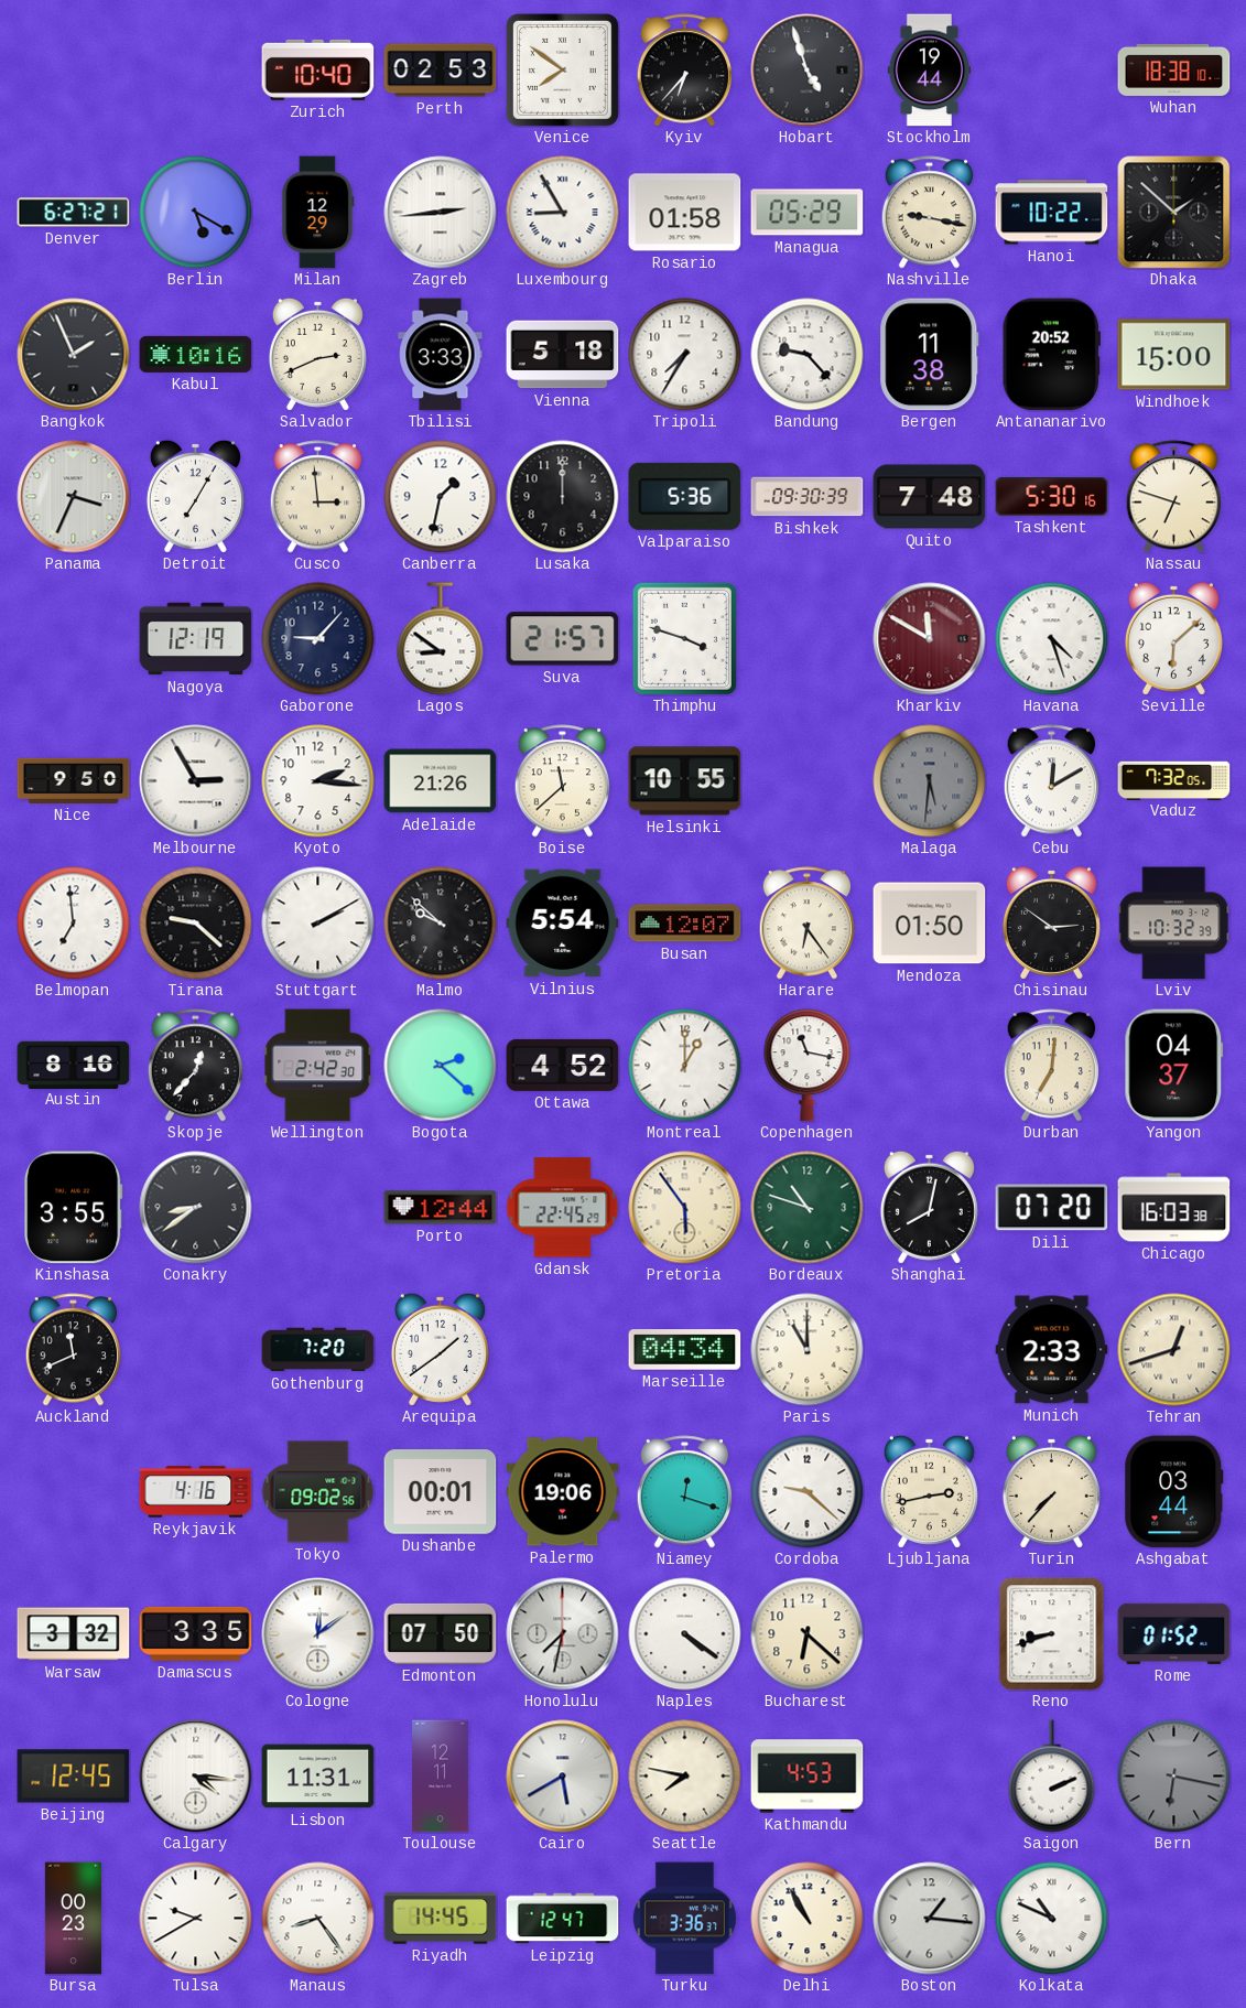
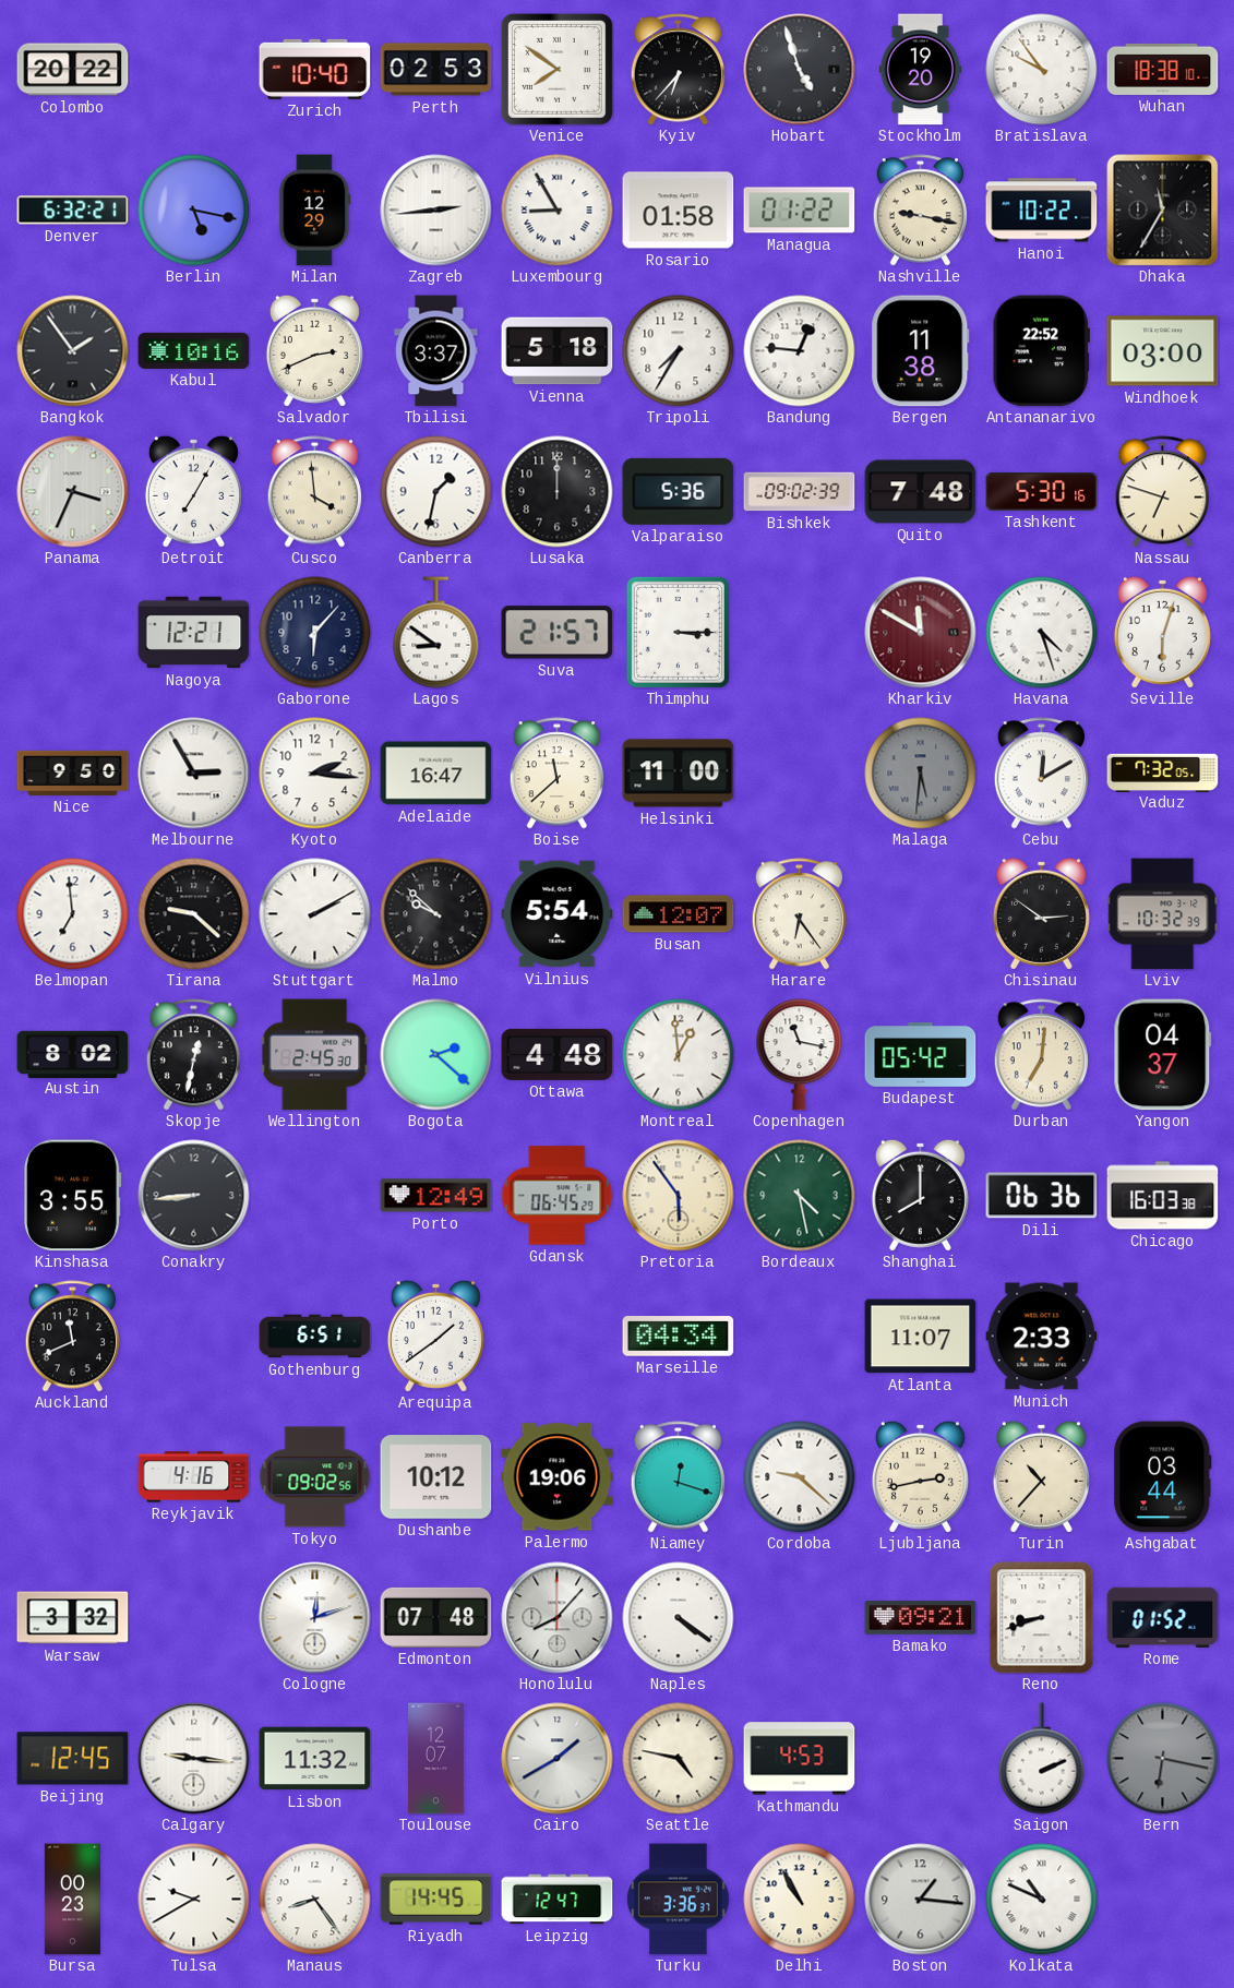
Colombo: none -> 20:22
Stockholm: 19:44 -> 19:20
Bratislava: none -> 9:54
Denver: 6:27 -> 6:32
Berlin: 5:20 -> 5:17
Managua: 05:29 -> 01:22
Dhaka: 1:52 -> 11:35
Bangkok: 1:56 -> 1:54
Tbilisi: 3:33 -> 3:37
Bandung: 9:23 -> 12:46
Antananarivo: 20:52 -> 22:52
Windhoek: 15:00 -> 03:00
Cusco: 2:59 -> 3:59
Bishkek: 09:30 -> 09:02
Nagoya: 12:19 -> 12:21
Gaborone: 9:07 -> 6:07
Thimphu: 3:48 -> 3:15
Seville: 6:08 -> 6:03
Adelaide: 21:26 -> 16:47
Helsinki: 10:55 -> 11:00
Mendoza: 01:50 -> none
Austin: 8:16 -> 8:02
Skopje: 12:37 -> 12:32
Wellington: 2:42 -> 2:45
Ottawa: 4:52 -> 4:48
Montreal: 1:00 -> 12:59
Budapest: none -> 05:42
Conakry: 8:39 -> 8:44
Porto: 12:44 -> 12:49
Gdansk: 22:45 -> 06:45
Bordeaux: 10:48 -> 4:28
Shanghai: 8:02 -> 8:00
Dili: 07:20 -> 06:36
Gothenburg: 7:20 -> 6:51
Paris: 11:00 -> none
Atlanta: none -> 11:07
Tehran: 12:42 -> none
Dushanbe: 00:01 -> 10:12
Turin: 7:37 -> 10:37
Damascus: 3:35 -> none
Cologne: 12:09 -> 12:12
Edmonton: 07:50 -> 07:48
Honolulu: 7:32 -> 8:07
Bucharest: 6:22 -> none
Bamako: none -> 09:21
Calgary: 4:16 -> 9:16
Lisbon: 11:31 -> 11:32
Toulouse: 12:11 -> 12:07
Cairo: 5:40 -> 1:40
Seattle: 7:47 -> 4:47
